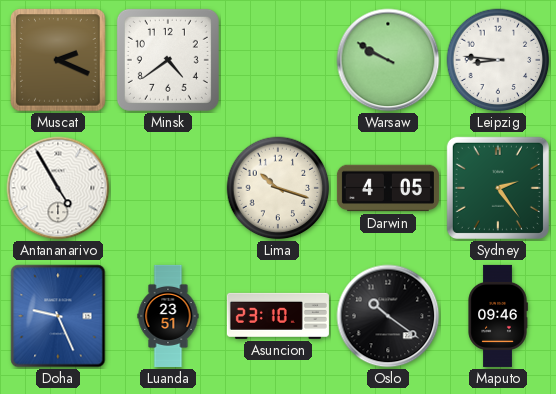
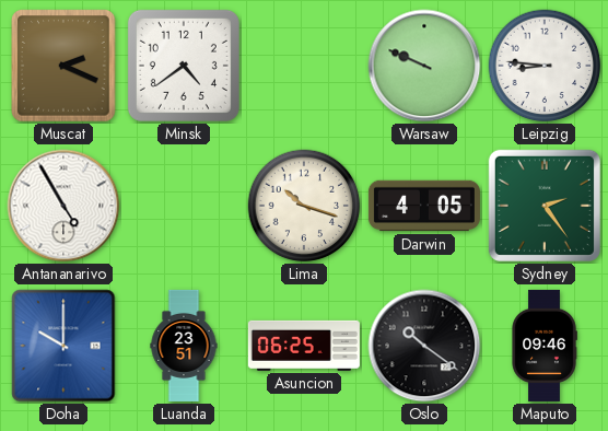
Warsaw: 9:50 -> 9:49
Doha: 9:26 -> 10:00
Asuncion: 23:10 -> 06:25
